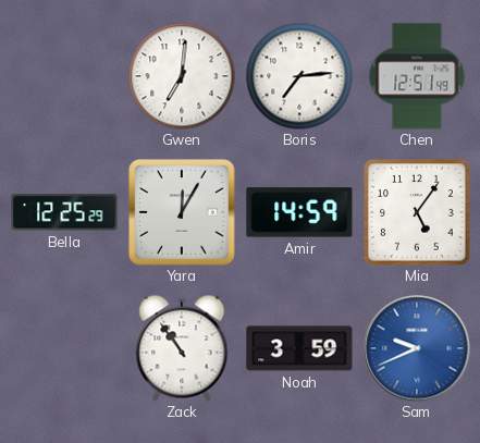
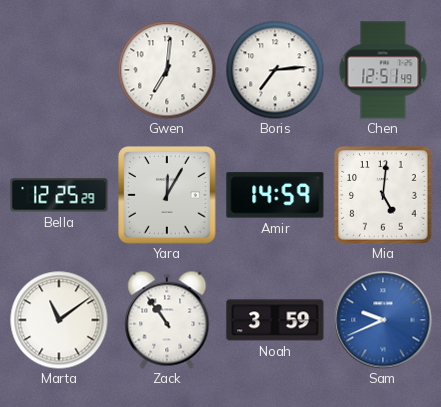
Mia: 5:06 -> 5:01
Marta: none -> 11:09
